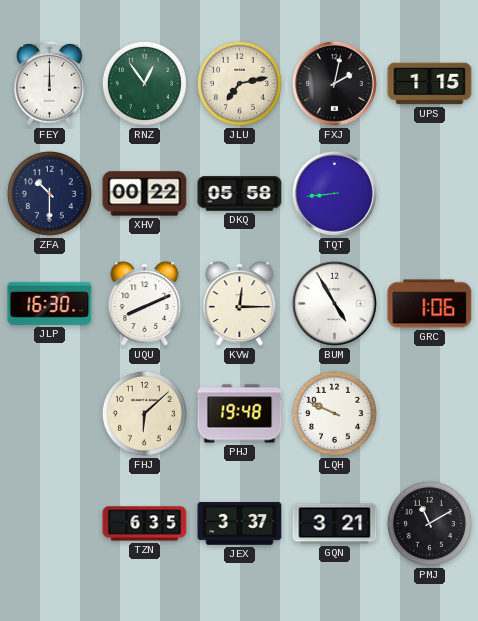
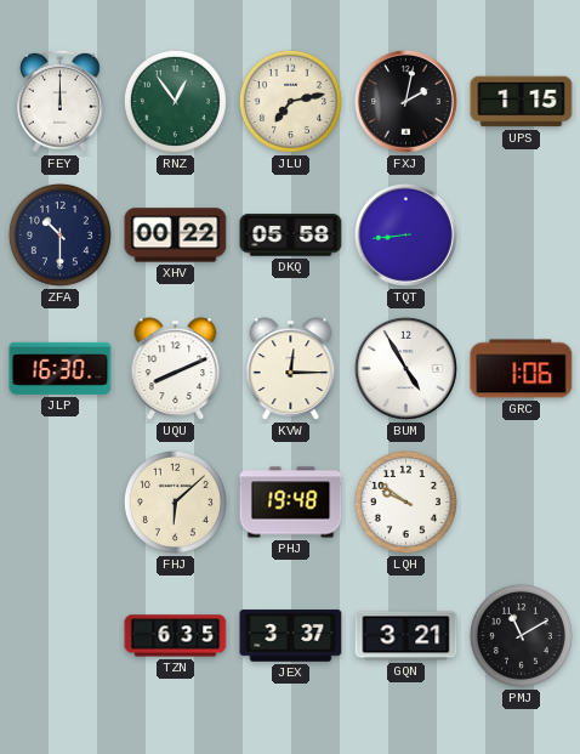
LQH: 9:49 -> 9:51
